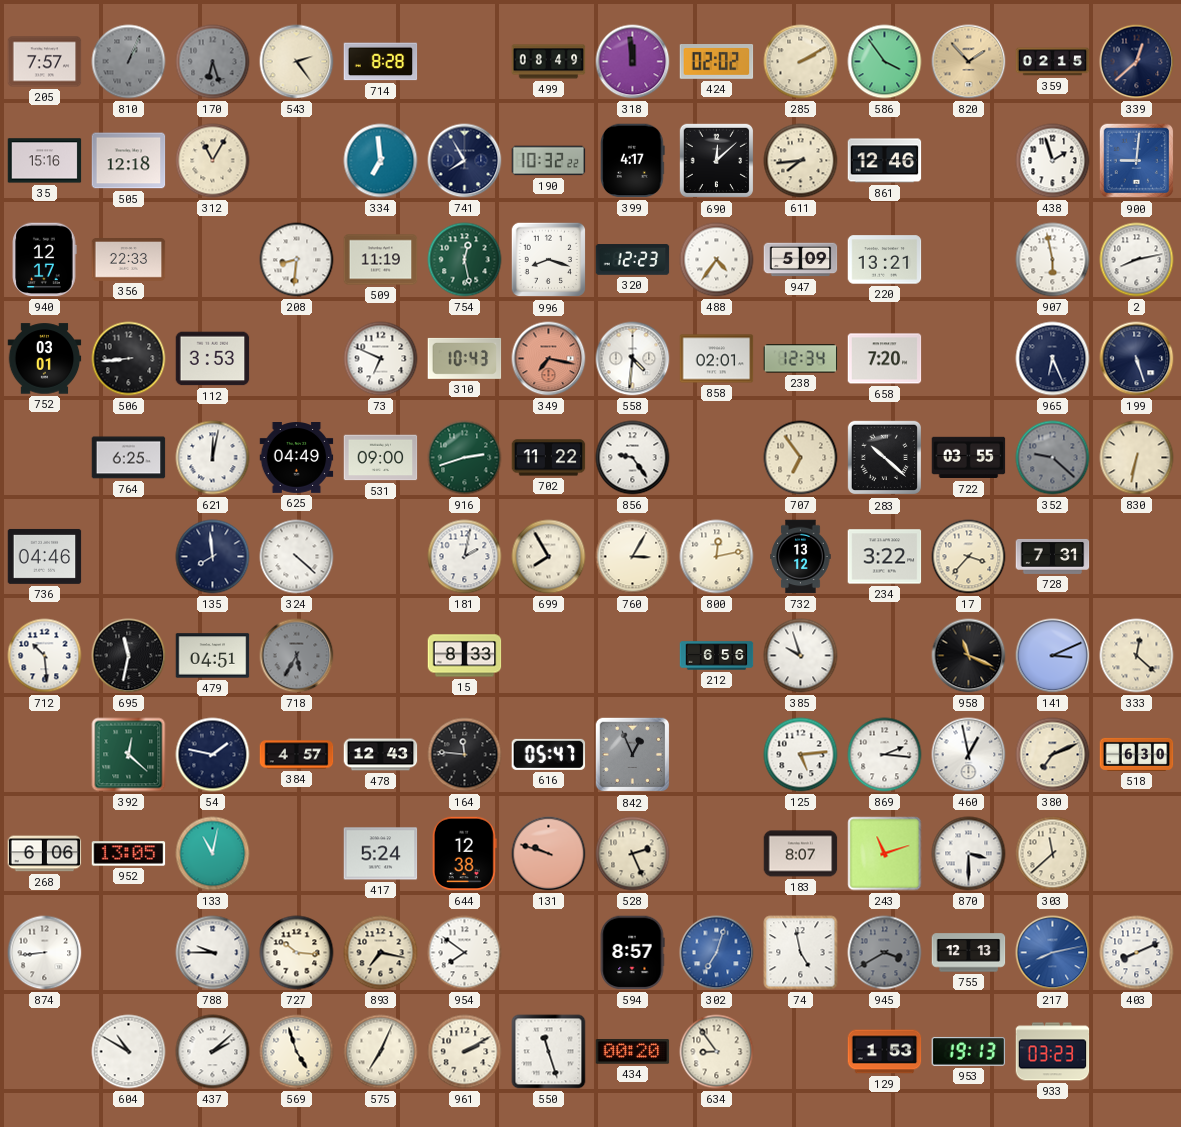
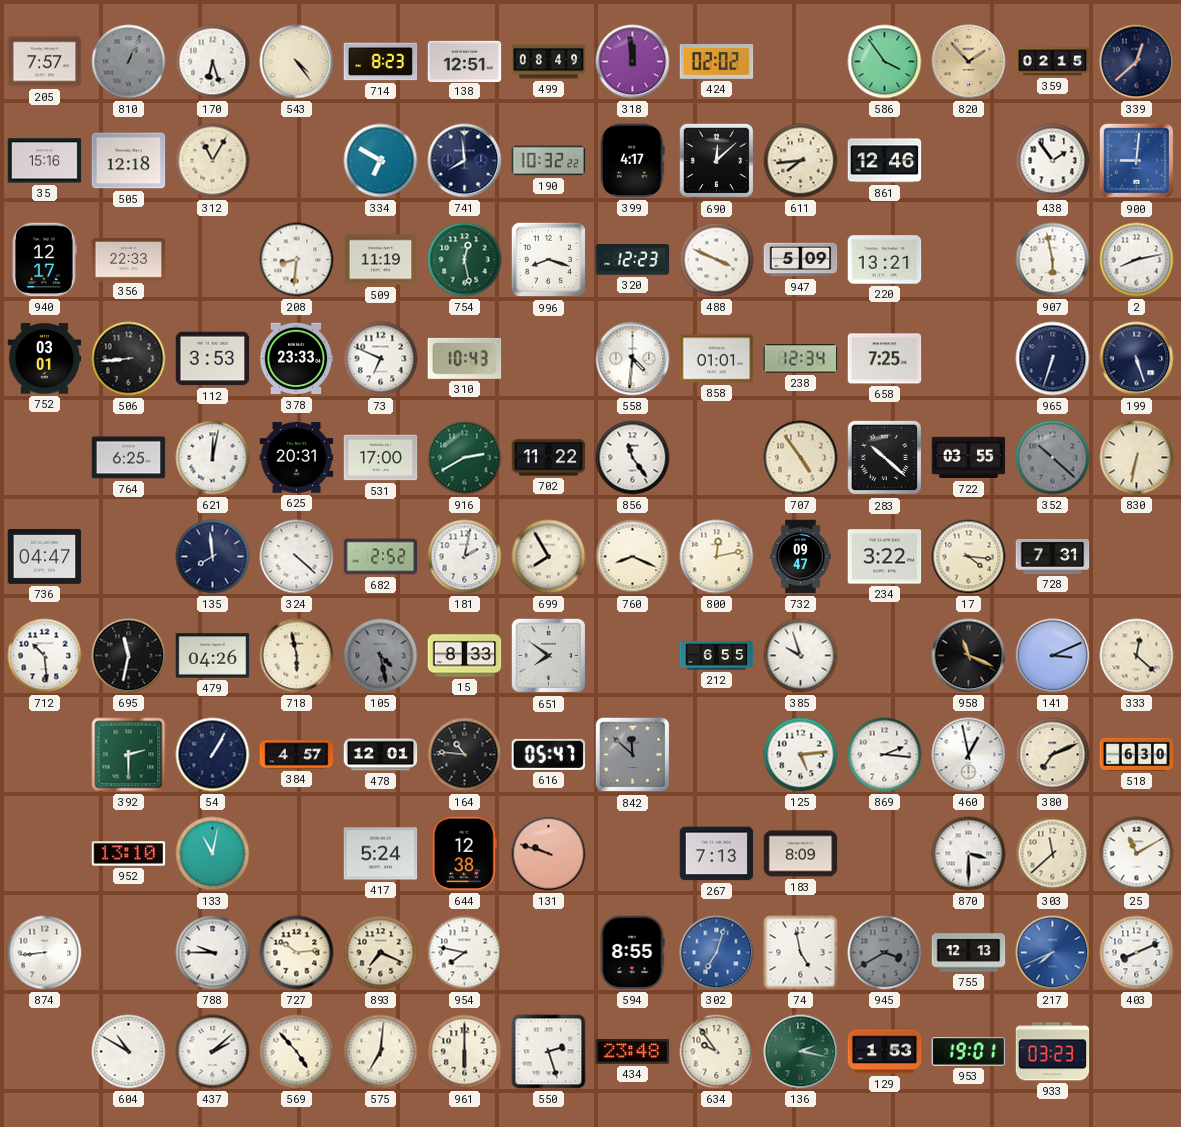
170 dial: grey -> white
543: 2:24 -> 4:24
714: 8:28 -> 8:23
138: none -> 12:51
285: 2:10 -> none
334: 6:59 -> 6:50
741: 7:55 -> 7:59
438: 1:57 -> 1:54
488: 4:36 -> 3:49
378: none -> 23:33
349: 7:17 -> none
858: 02:01 -> 01:01
658: 7:20 -> 7:25
965: 6:26 -> 6:33
625: 04:49 -> 20:31
531: 09:00 -> 17:00
916: 2:42 -> 2:40
856: 9:24 -> 11:24
707: 6:54 -> 4:54
352: 9:22 -> 10:22
736: 04:46 -> 04:47
682: none -> 2:52
760: 3:05 -> 8:19
732: 13:12 -> 09:47
17: 3:37 -> 4:16
479: 04:51 -> 04:26
718: 5:35 -> 5:58
718 dial: grey -> cream
105: none -> 4:28
651: none -> 7:51
212: 6:56 -> 6:55
392: 12:22 -> 2:30
54: 1:47 -> 1:05
478: 12:43 -> 12:01
164: 11:46 -> 10:46
842: 12:56 -> 11:52
268: 6:06 -> none
952: 13:05 -> 13:10
528: 2:26 -> none
267: none -> 7:13
183: 8:07 -> 8:09
243: 11:12 -> none
25: none -> 11:10
727: 10:16 -> 10:14
893: 7:17 -> 7:19
954: 7:51 -> 7:47
594: 8:57 -> 8:55
217: 8:13 -> 7:41
569: 4:57 -> 4:53
575: 7:04 -> 7:01
961: 2:10 -> 6:00
550: 11:27 -> 2:27
434: 00:20 -> 23:48
634: 8:54 -> 9:54
136: none -> 2:17
953: 19:13 -> 19:01
